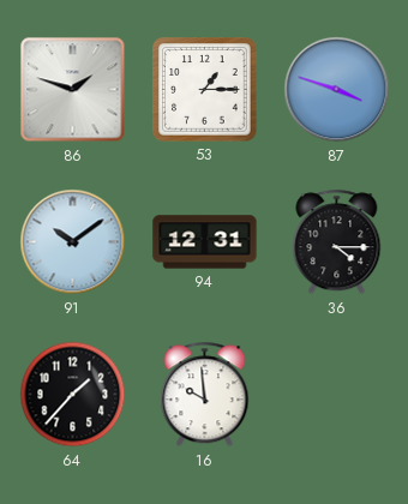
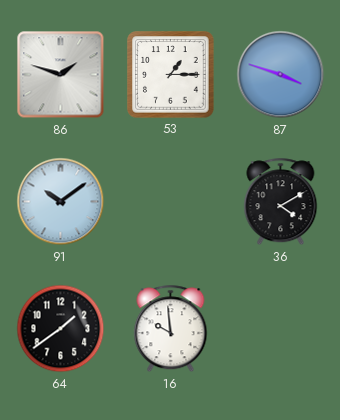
94: 12:31 -> none
36: 4:15 -> 4:10
64: 1:37 -> 1:39
